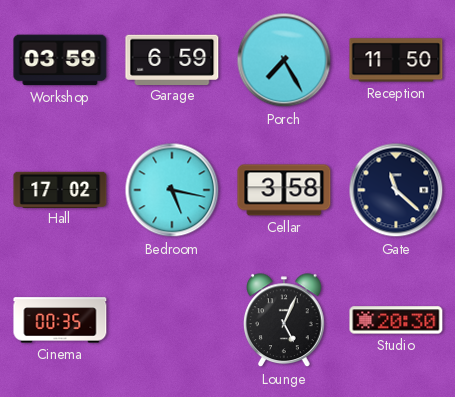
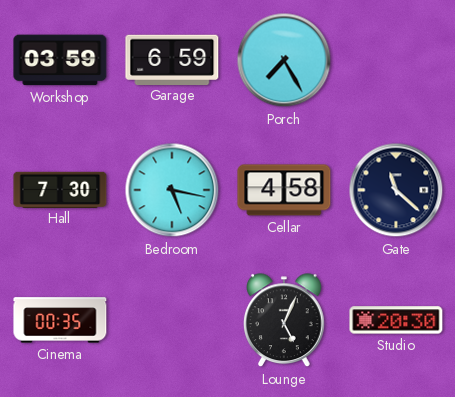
Reception: 11:50 -> none
Hall: 17:02 -> 7:30
Cellar: 3:58 -> 4:58
